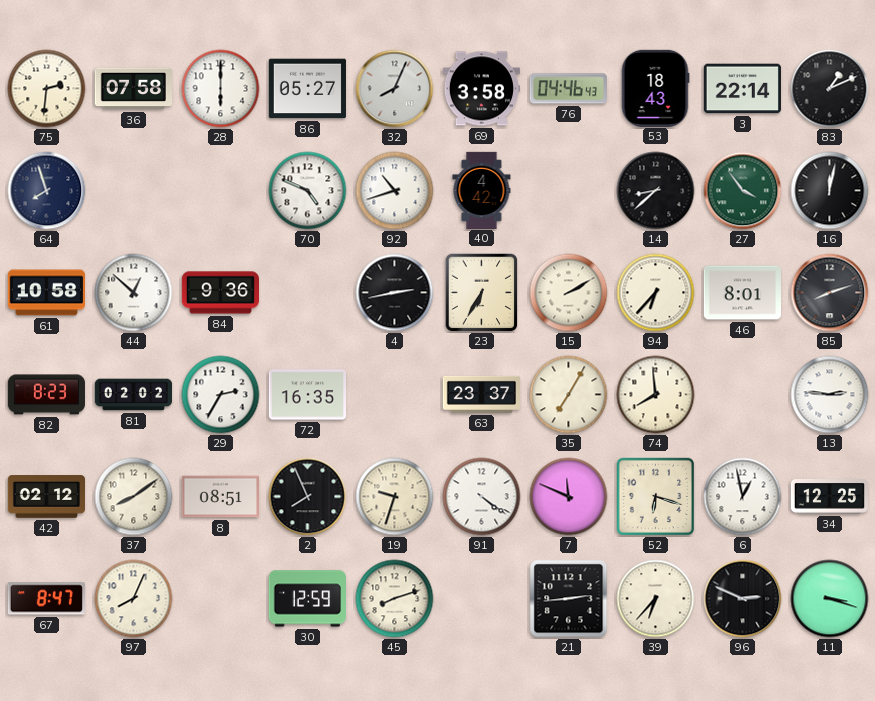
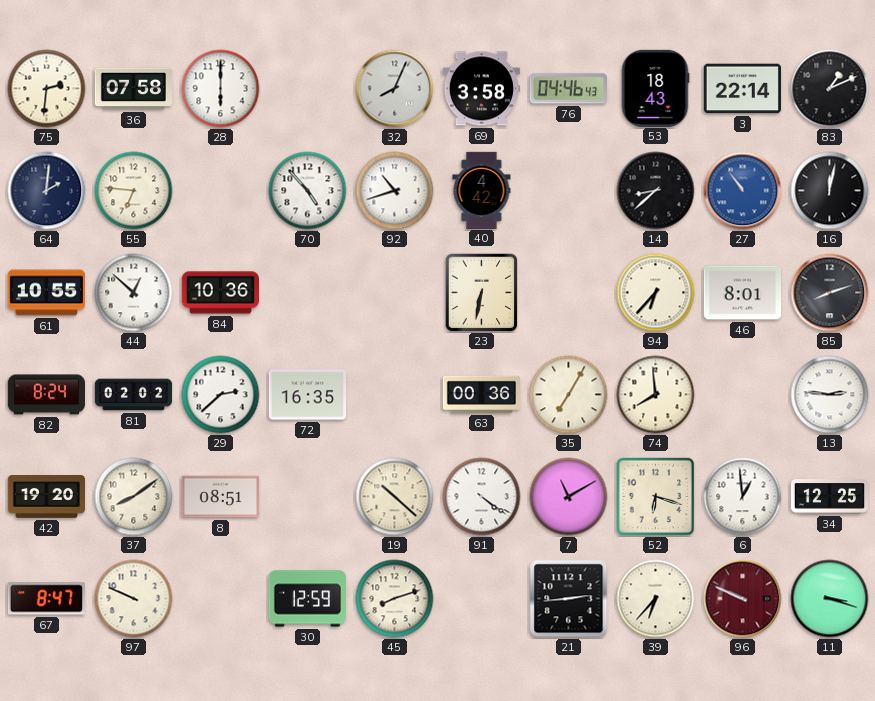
86: 05:27 -> none
64: 7:57 -> 2:01
55: none -> 6:46
70: 4:49 -> 4:53
27: 3:54 -> 10:54
27 dial: green -> blue
61: 10:58 -> 10:55
84: 9:36 -> 10:36
4: 2:43 -> none
23: 6:35 -> 6:32
15: 2:10 -> none
82: 8:23 -> 8:24
29: 2:35 -> 2:38
63: 23:37 -> 00:36
42: 02:12 -> 19:20
2: 7:56 -> none
19: 9:33 -> 10:22
7: 11:49 -> 11:10
6: 12:58 -> 12:59
97: 8:04 -> 9:49
96: 2:49 -> 9:49
96 dial: black -> burgundy
